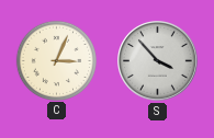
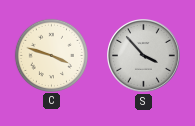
C: 3:04 -> 3:48
